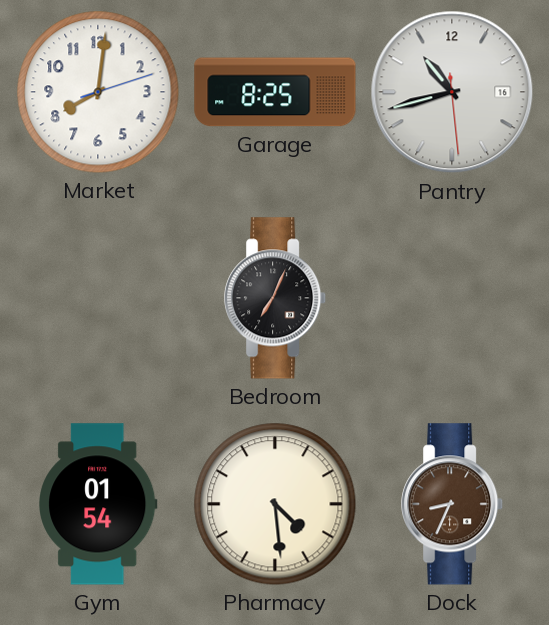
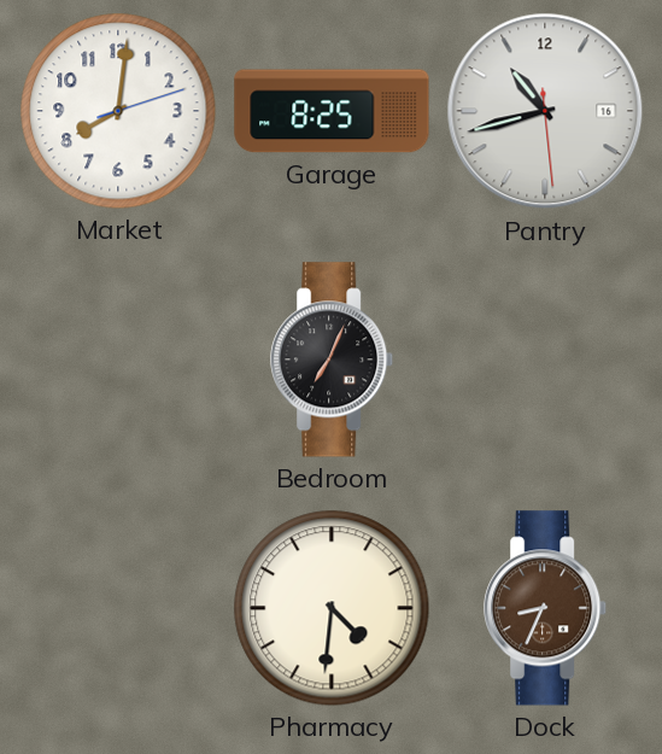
Gym: 01:54 -> none
Pharmacy: 4:29 -> 4:31
